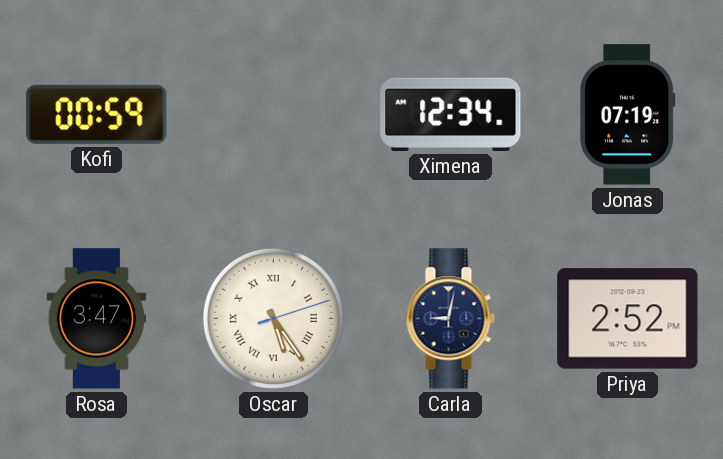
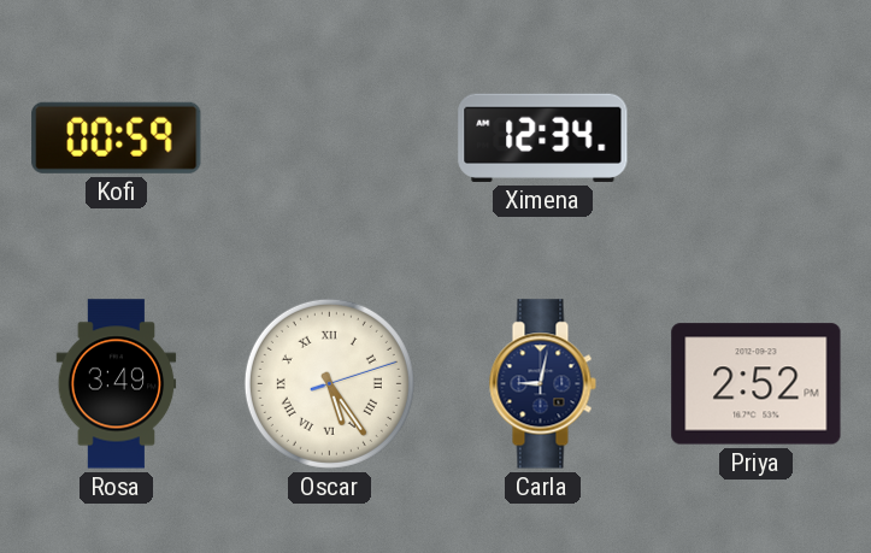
Jonas: 07:19 -> none
Rosa: 3:47 -> 3:49
